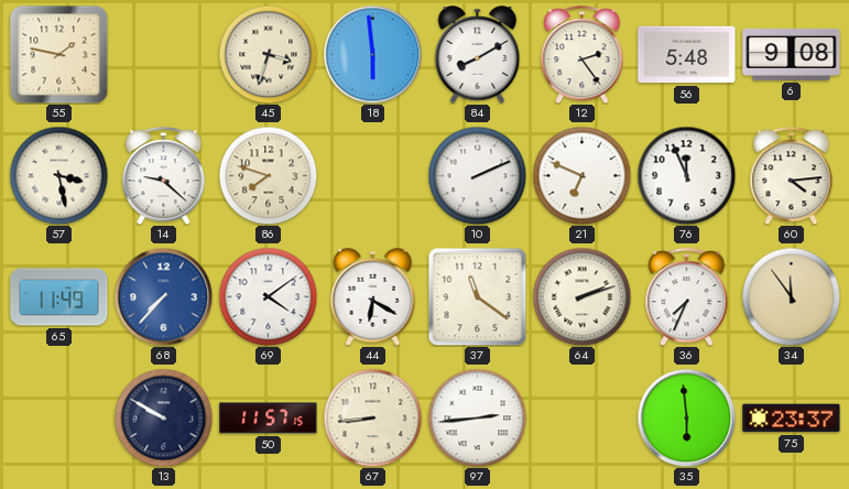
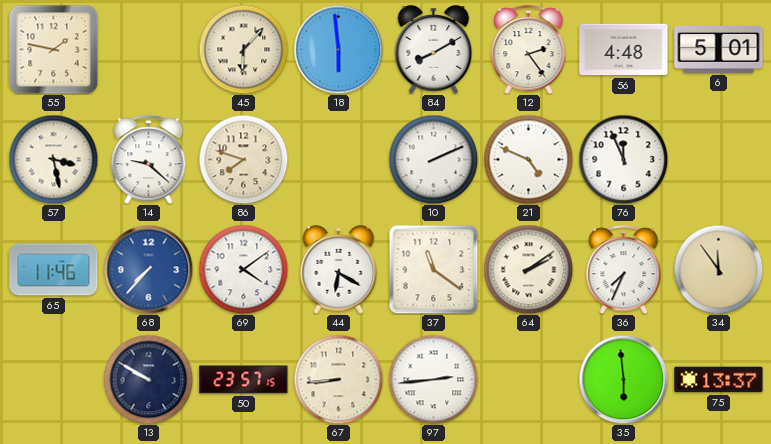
45: 3:33 -> 6:07
56: 5:48 -> 4:48
6: 9:08 -> 5:01
21: 6:49 -> 4:49
60: 4:14 -> none
65: 11:49 -> 11:46
64: 2:12 -> 2:09
50: 11:57 -> 23:57
75: 23:37 -> 13:37
